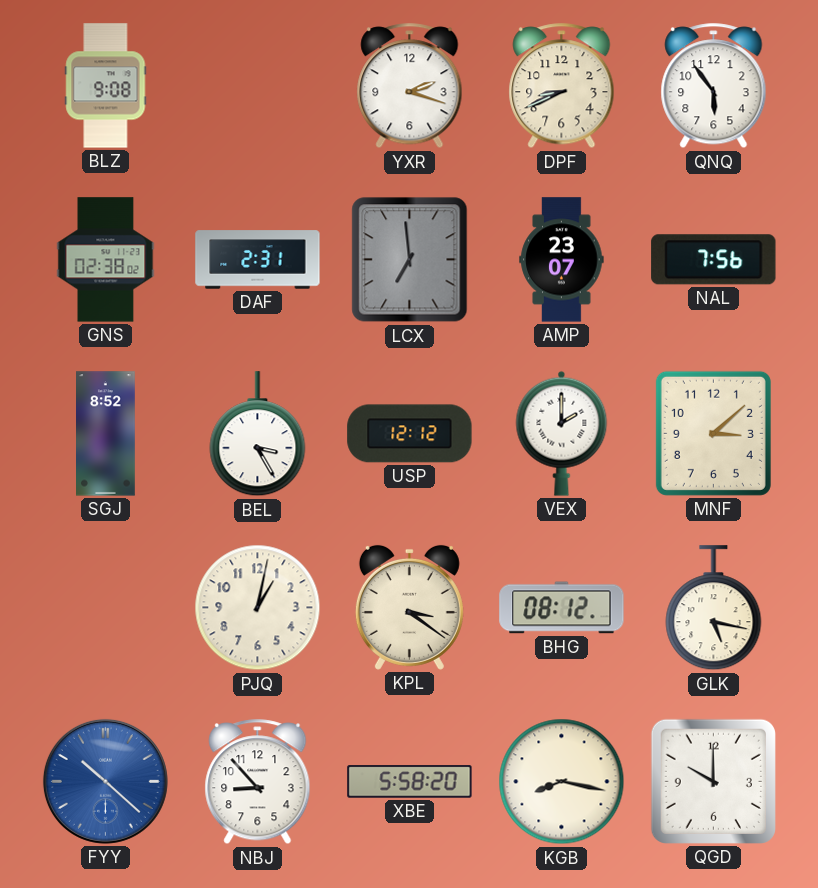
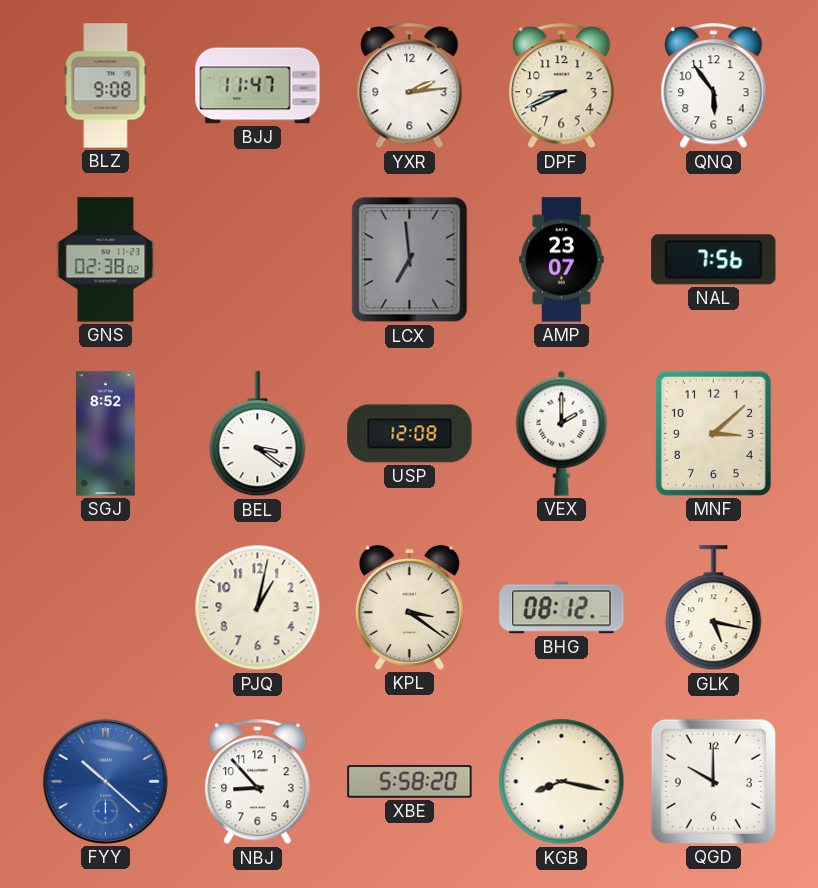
BJJ: none -> 11:47
YXR: 2:18 -> 2:14
DAF: 2:31 -> none
BEL: 3:25 -> 3:21
USP: 12:12 -> 12:08
